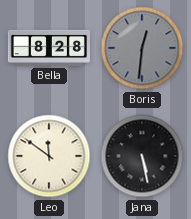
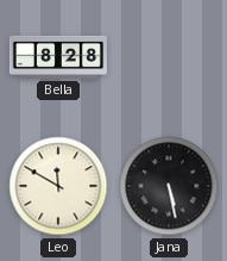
Boris: 12:31 -> none
Leo: 11:51 -> 11:50
